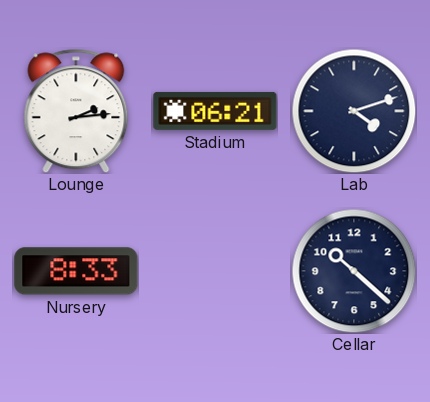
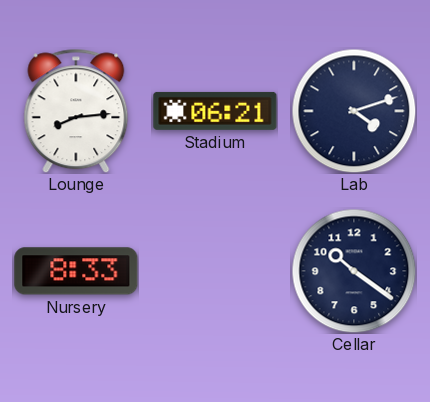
Lounge: 2:14 -> 8:14
Cellar: 10:22 -> 10:21
